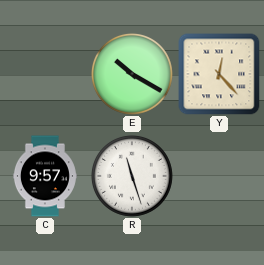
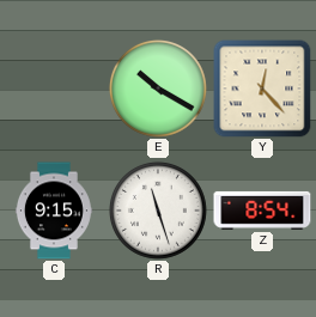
C: 9:57 -> 9:15
Z: none -> 8:54
